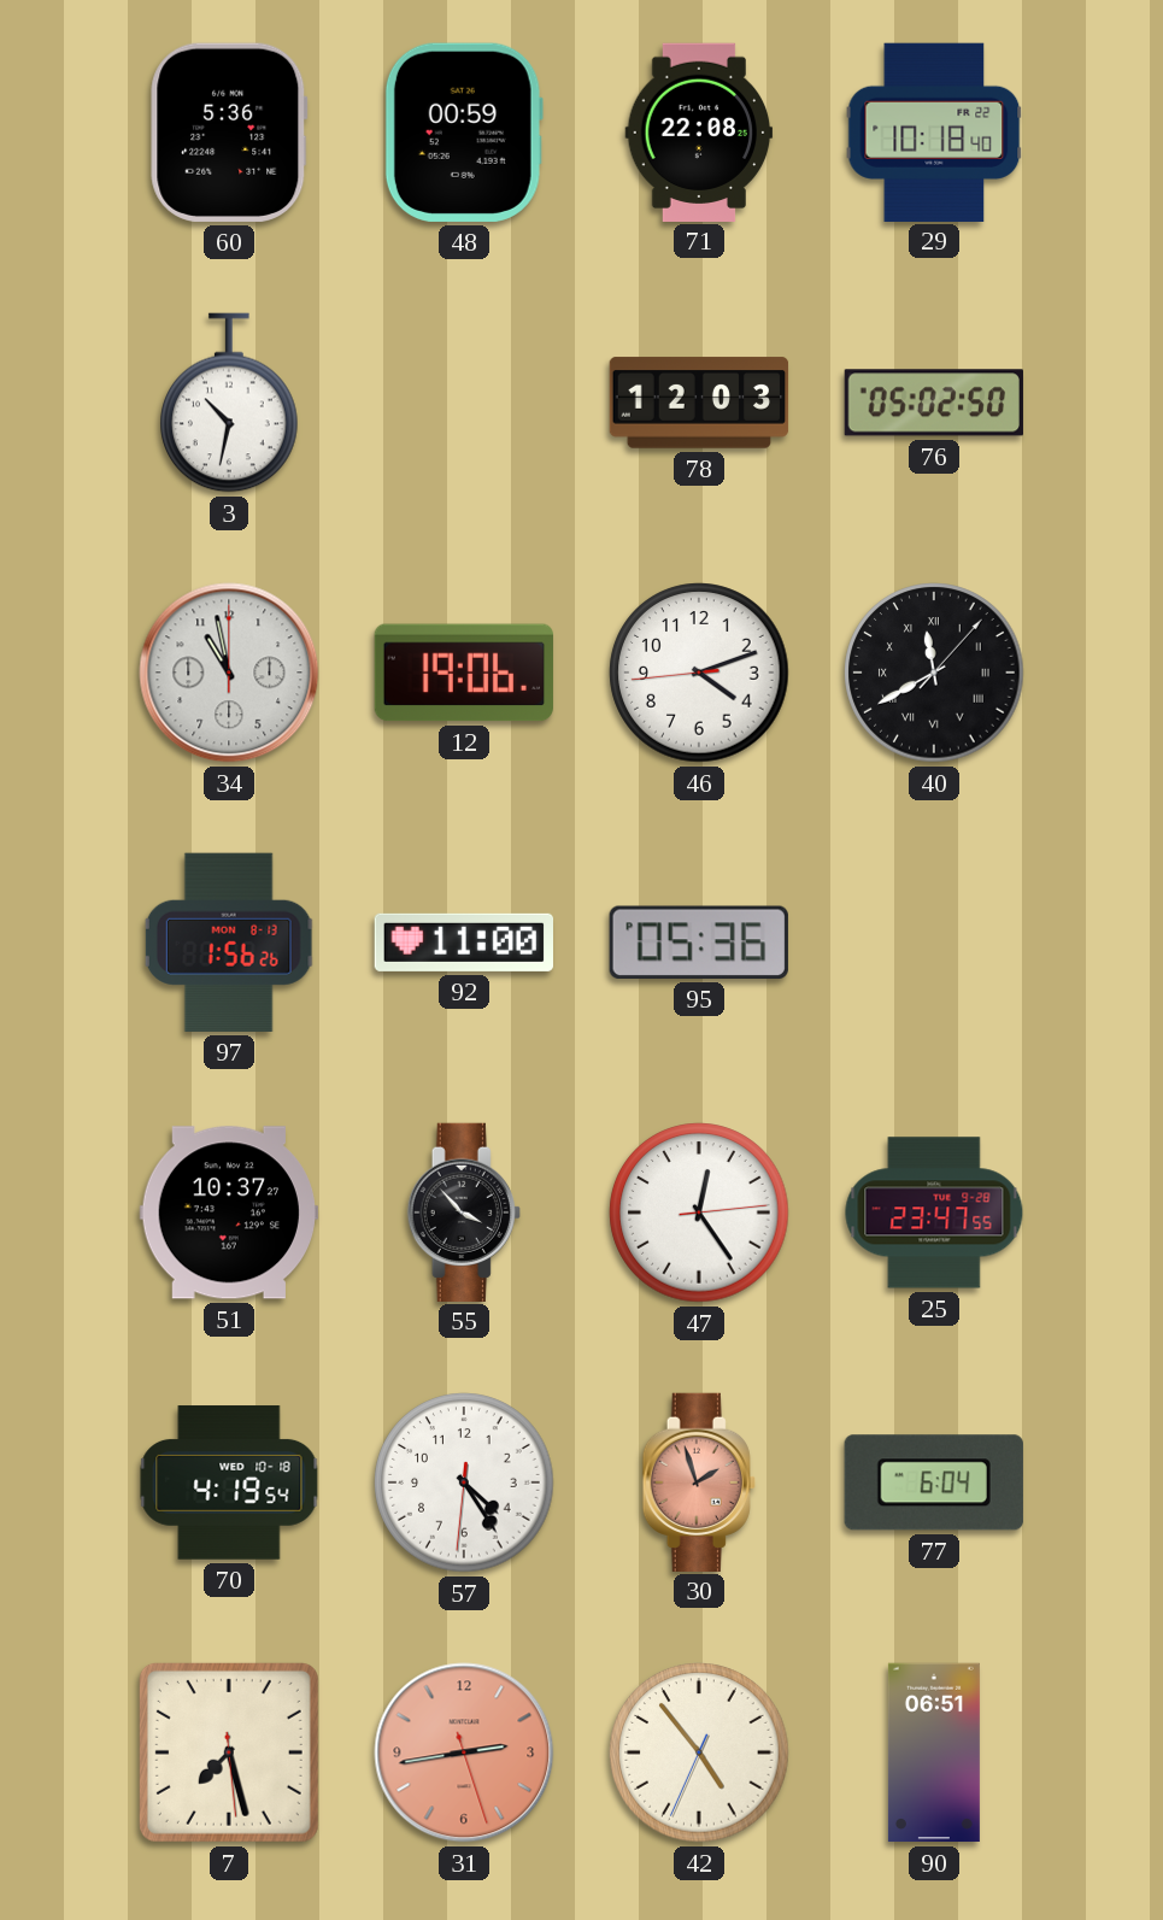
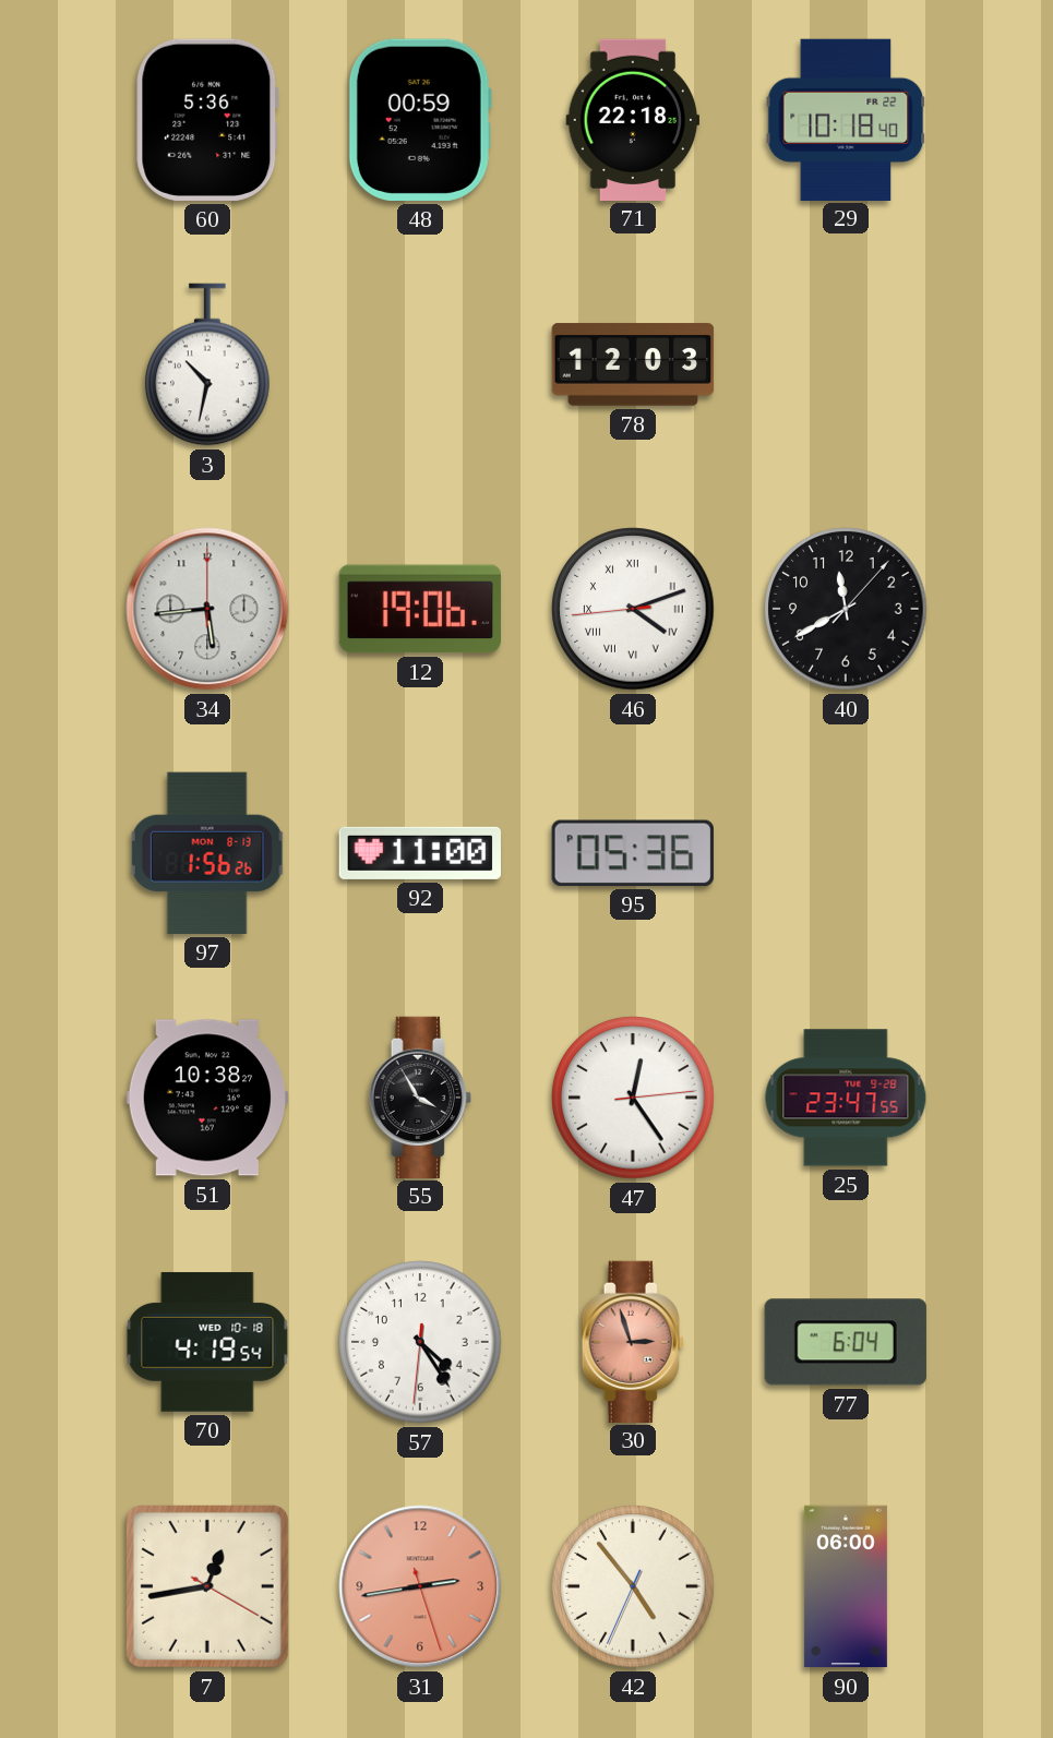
71: 22:08 -> 22:18
76: 05:02 -> none
34: 10:58 -> 5:44
46 numerals: Arabic -> Roman
40 numerals: Roman -> Arabic
51: 10:37 -> 10:38
55: 3:53 -> 3:55
30: 1:57 -> 2:57
7: 7:27 -> 12:43
90: 06:51 -> 06:00
